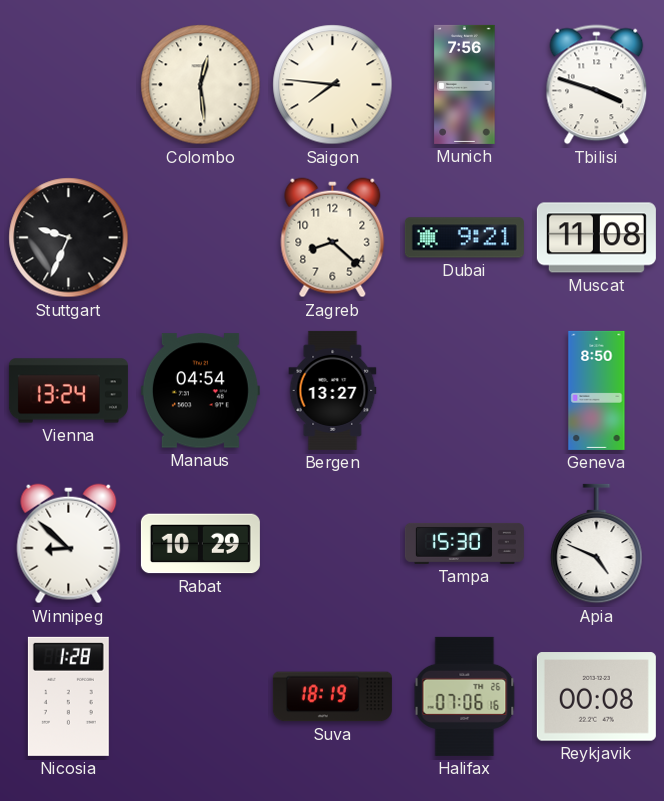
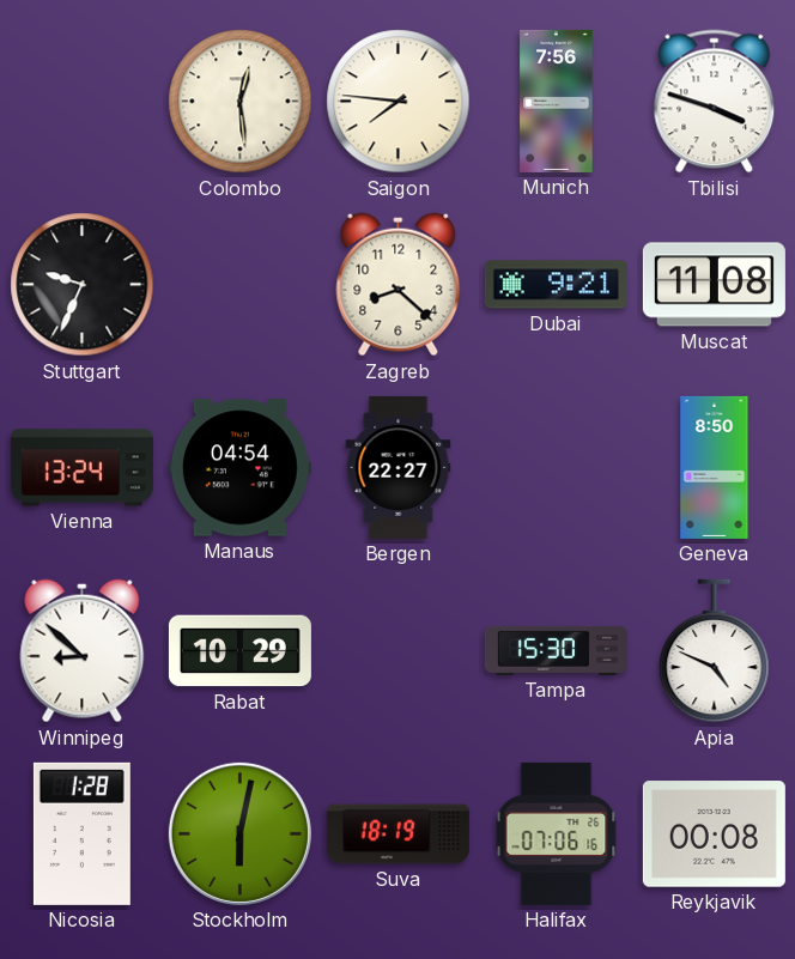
Bergen: 13:27 -> 22:27
Stockholm: none -> 6:02
